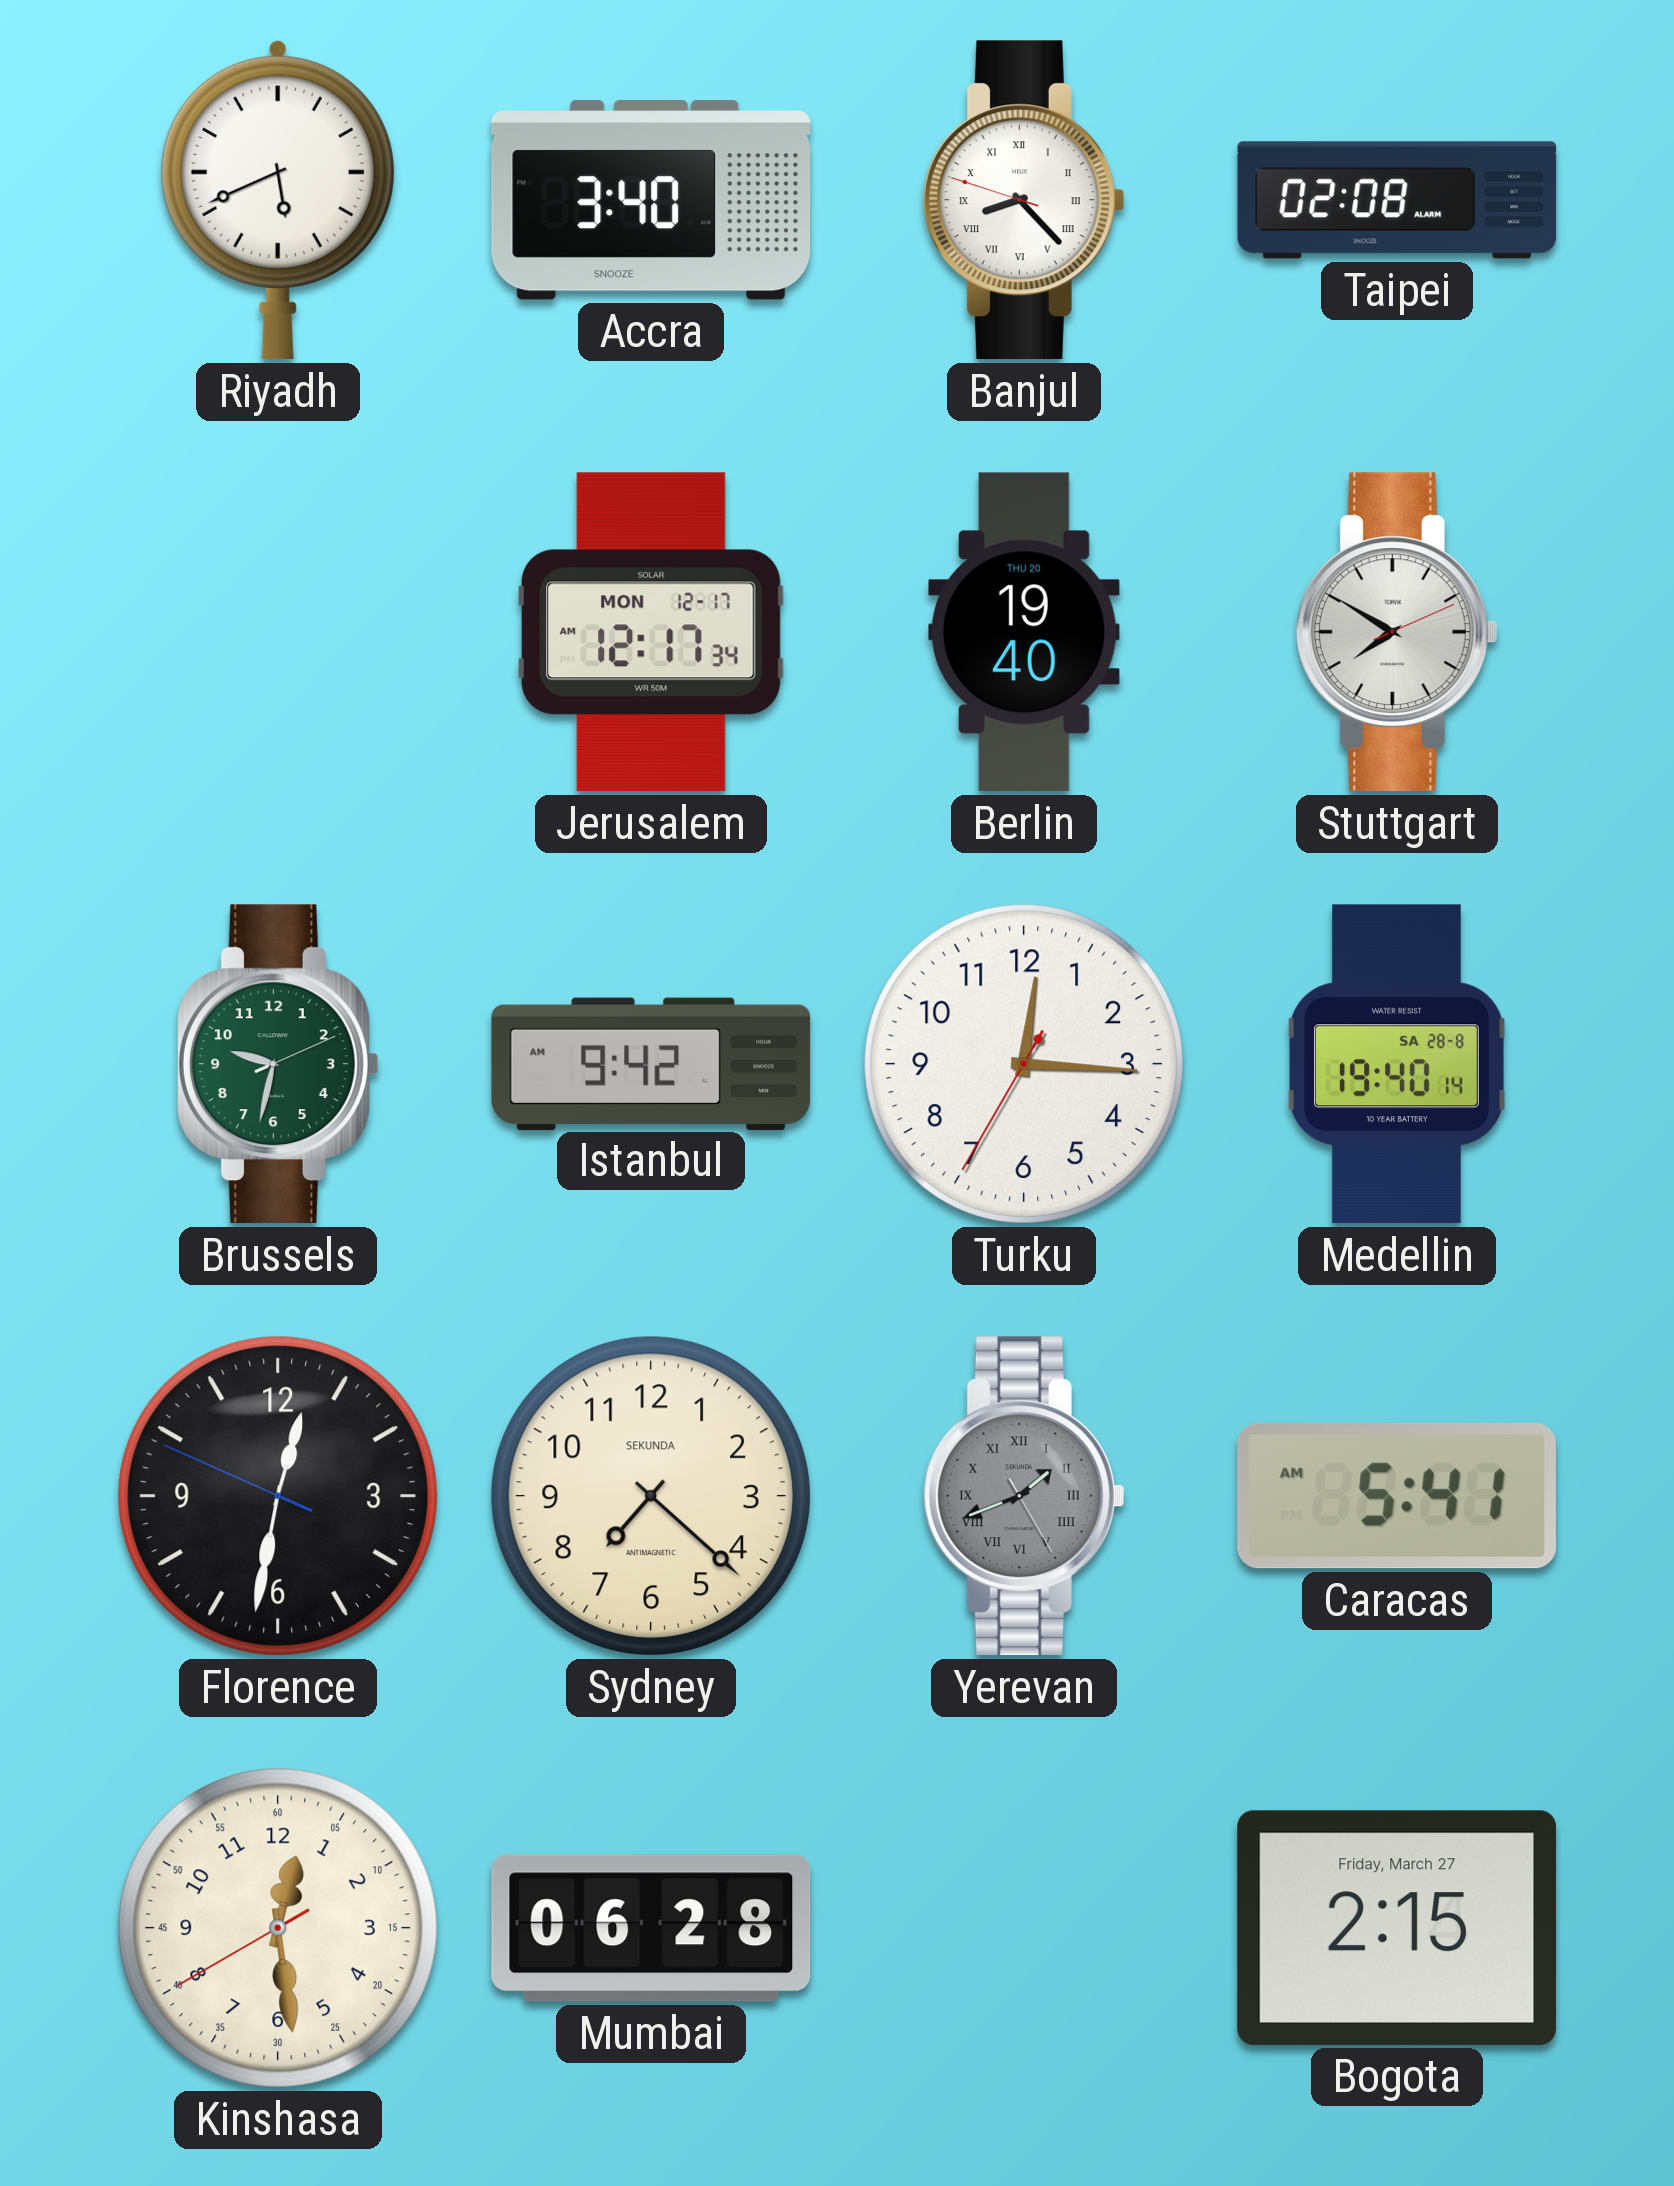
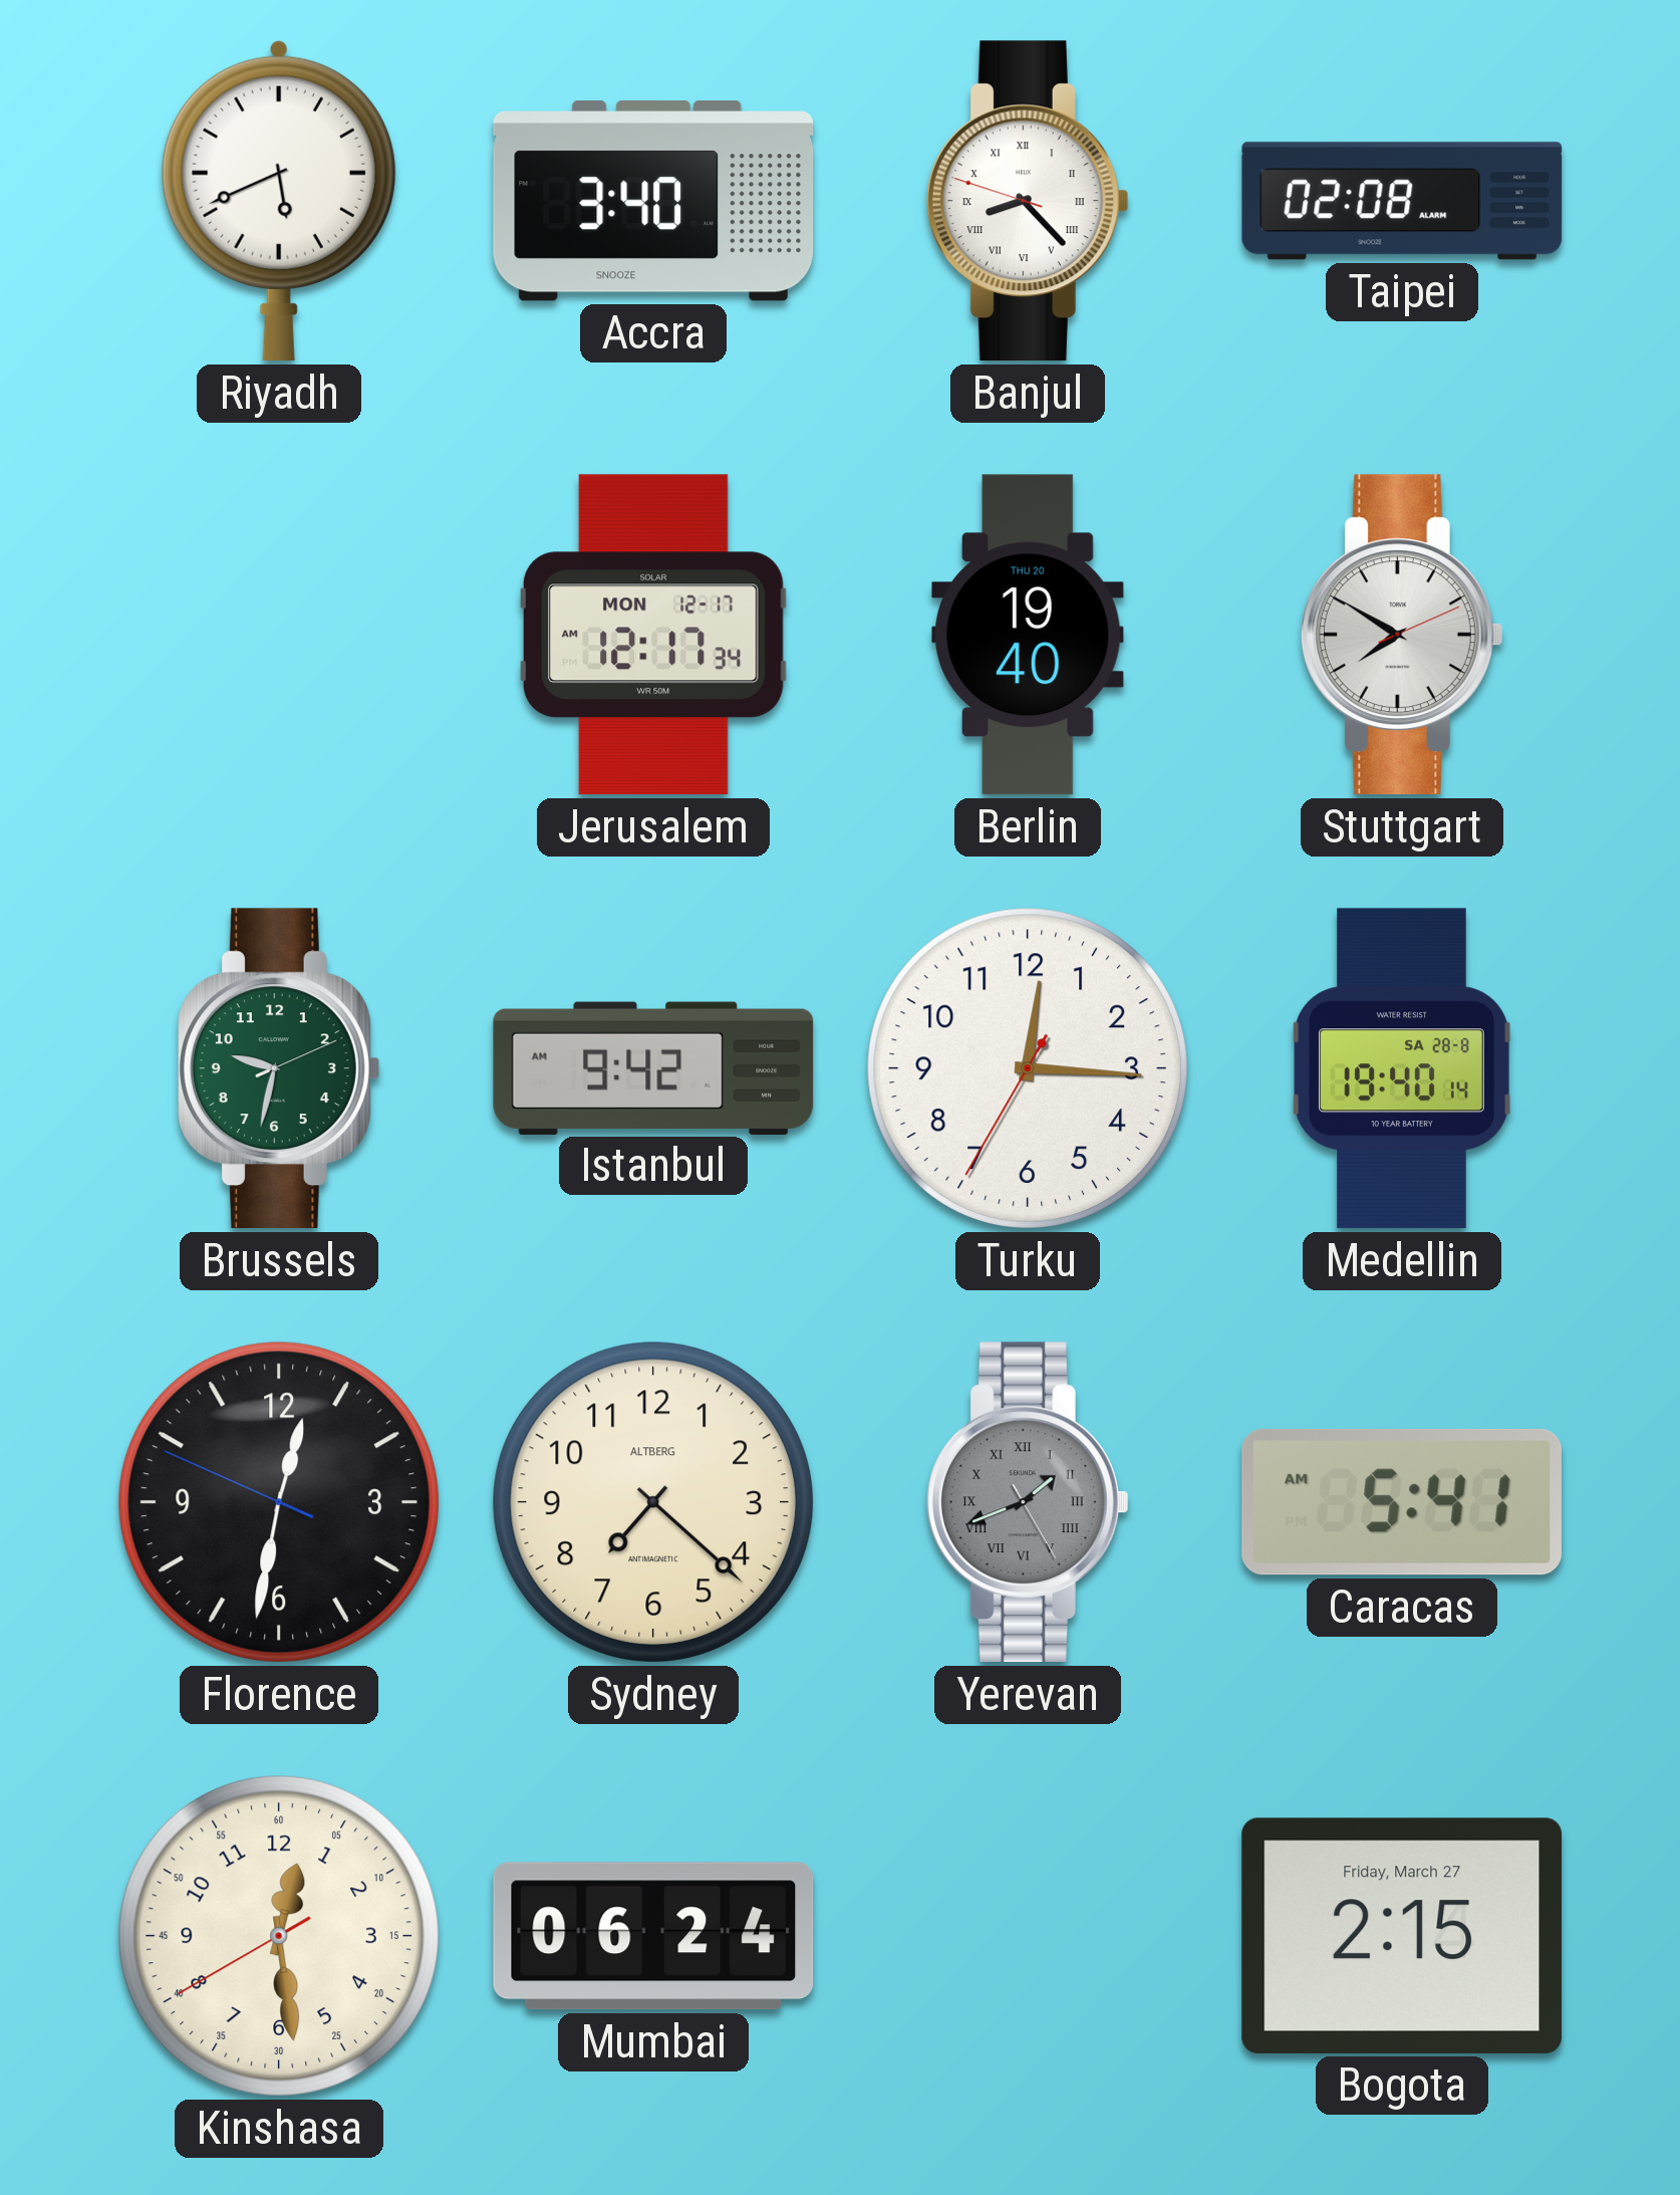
Sydney brand: SEKUNDA -> ALTBERG
Mumbai: 06:28 -> 06:24
